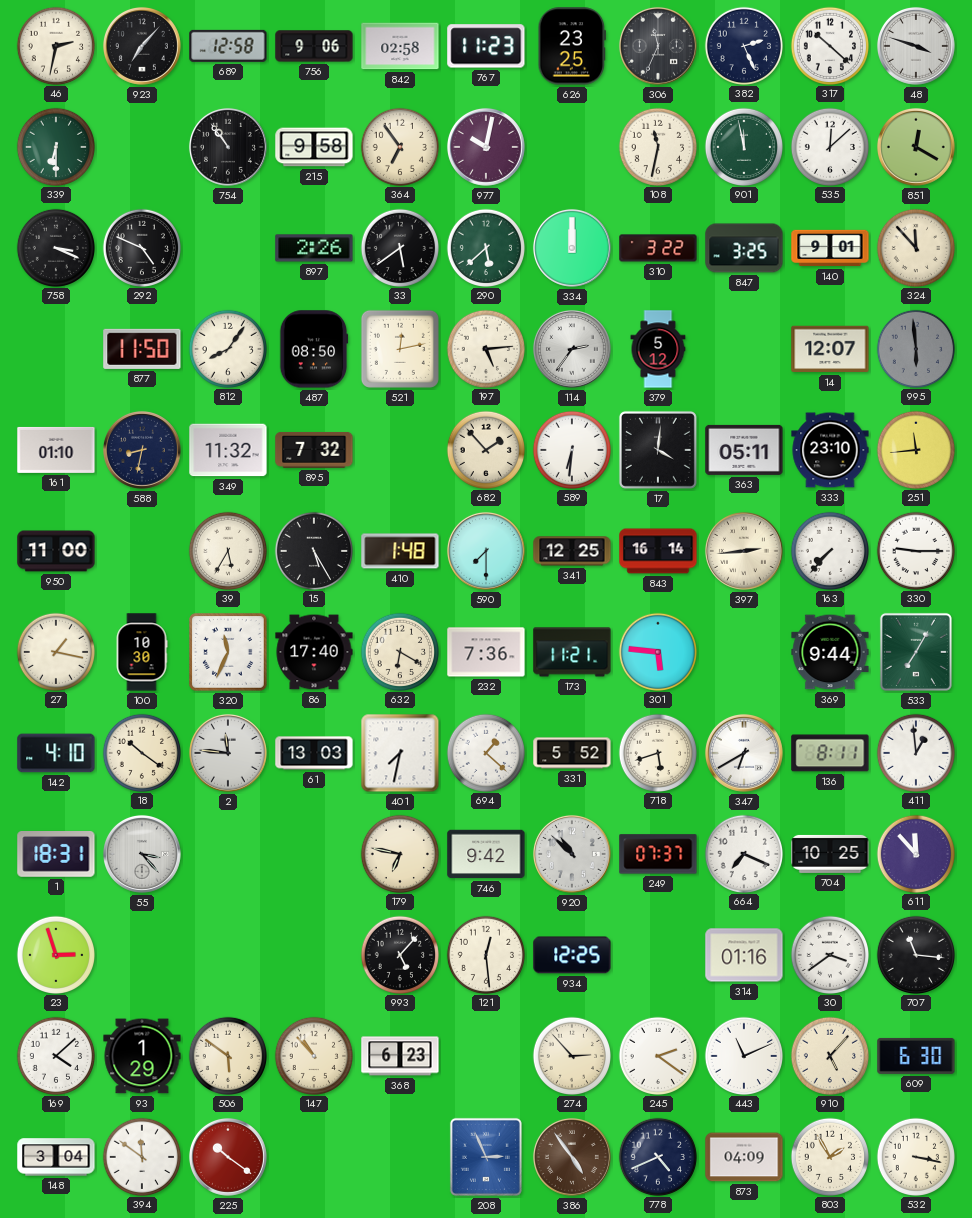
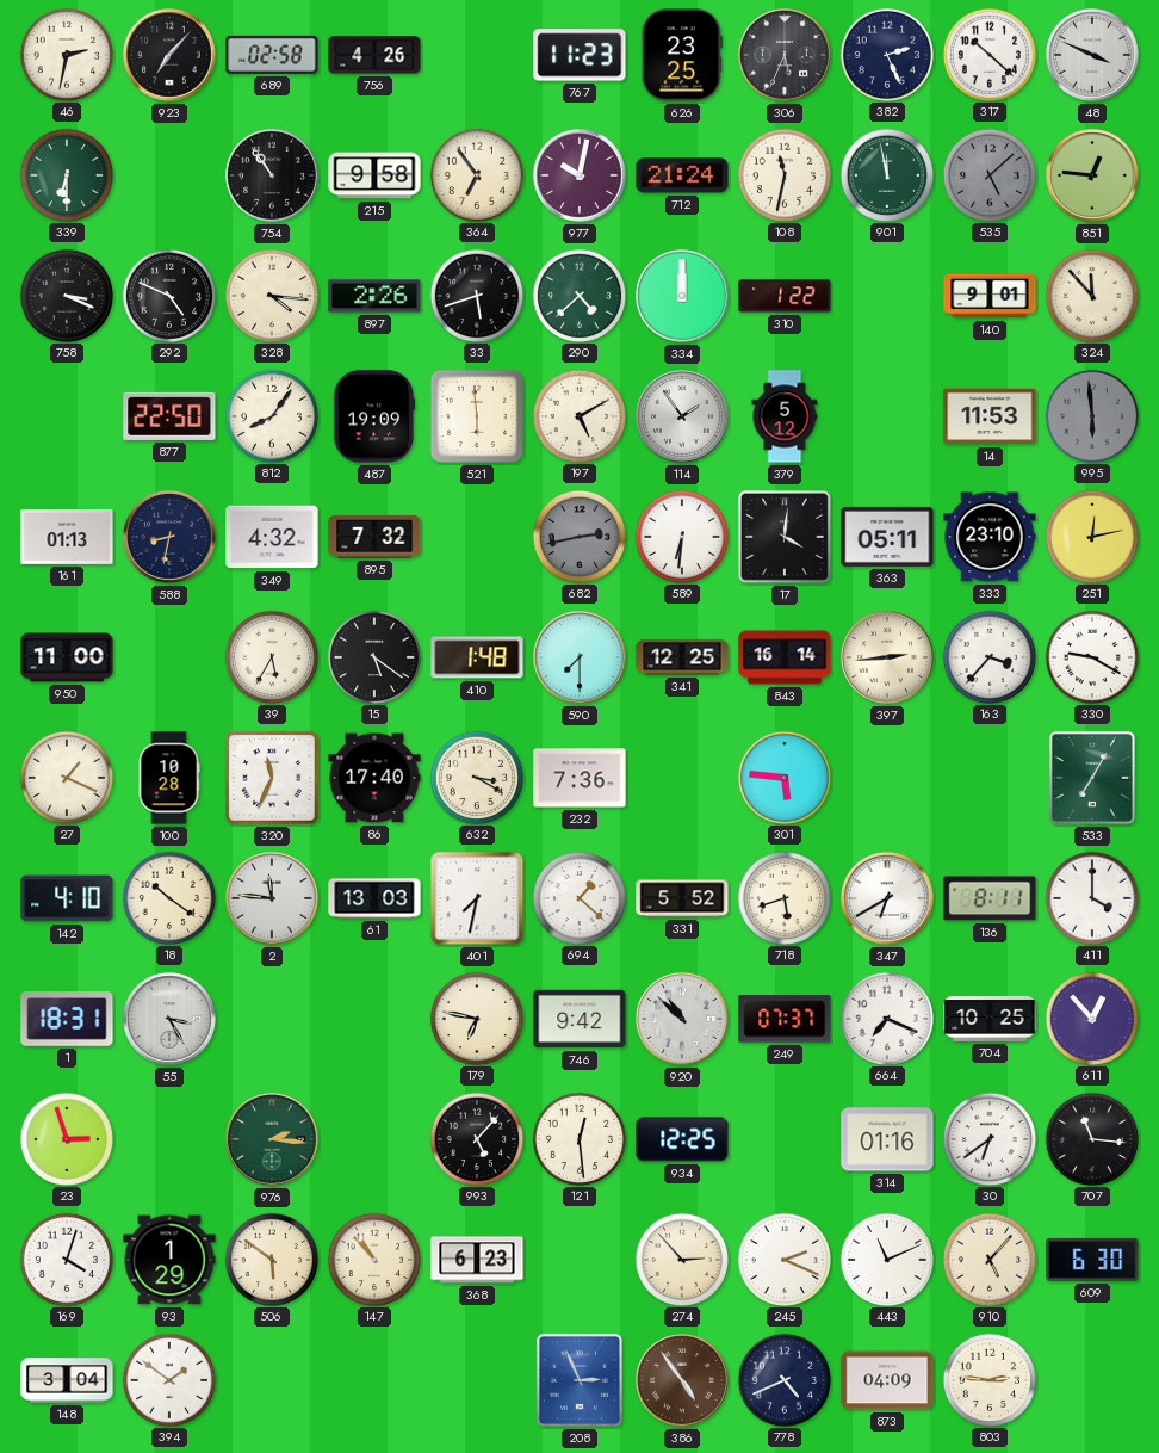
689: 12:58 -> 02:58
756: 9:06 -> 4:26
842: 02:58 -> none
306: 11:34 -> 5:34
48: 3:48 -> 3:49
712: none -> 21:24
535: 12:08 -> 5:08
535 dial: white -> grey
851: 12:20 -> 12:46
328: none -> 4:16
33: 5:39 -> 5:42
290: 5:38 -> 4:38
310: 3:22 -> 1:22
847: 3:25 -> none
877: 11:50 -> 22:50
487: 08:50 -> 19:09
521: 12:13 -> 5:59
197: 5:14 -> 5:10
114: 2:36 -> 1:54
14: 12:07 -> 11:53
161: 01:10 -> 01:13
349: 11:32 -> 4:32
682: 1:53 -> 2:43
682 dial: cream -> grey
251: 11:44 -> 12:13
15: 5:25 -> 5:21
163: 7:37 -> 3:37
330: 9:15 -> 9:20
27: 1:17 -> 1:19
100: 10:30 -> 10:28
632: 6:20 -> 3:20
173: 11:21 -> none
369: 9:44 -> none
411: 12:59 -> 4:00
55: 3:23 -> 3:25
611: 11:53 -> 12:53
976: none -> 2:16
30: 3:39 -> 6:39
169: 4:08 -> 4:03
245: 2:21 -> 2:19
394: 11:51 -> 1:51
225: 10:21 -> none
803: 1:55 -> 2:46
532: 3:17 -> none
